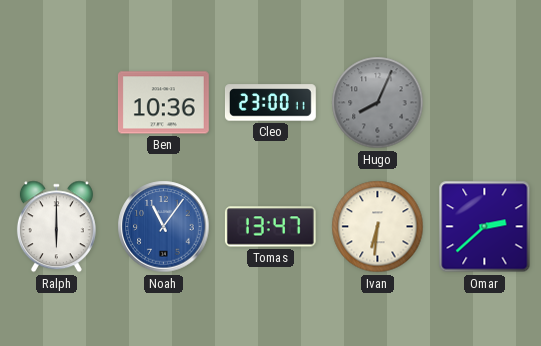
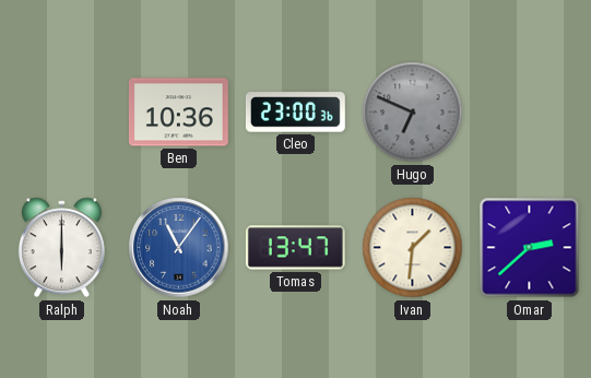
Cleo: 23:00:11 -> 23:00:36
Hugo: 8:04 -> 6:49
Ivan: 6:31 -> 1:31
